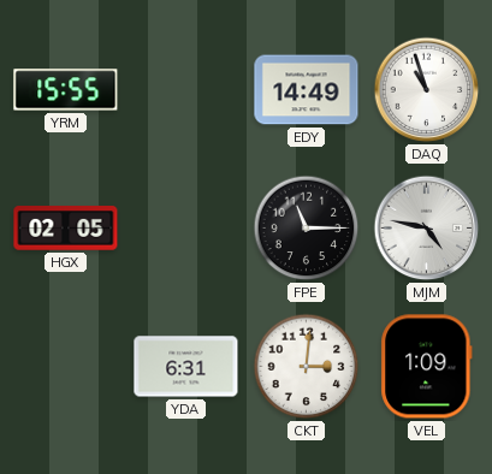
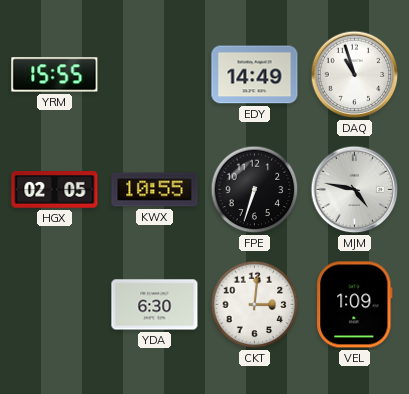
KWX: none -> 10:55
FPE: 11:15 -> 6:33
YDA: 6:31 -> 6:30
